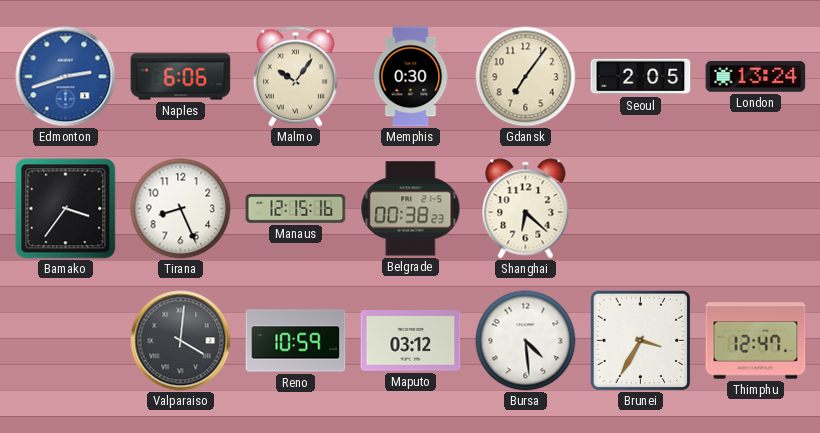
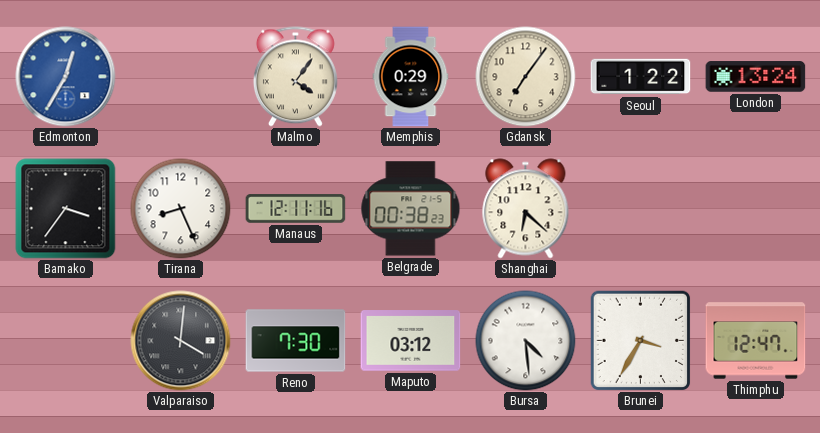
Edmonton: 2:42 -> 12:35
Naples: 6:06 -> none
Malmo: 10:06 -> 4:06
Memphis: 0:30 -> 0:29
Seoul: 2:05 -> 1:22
Manaus: 12:15 -> 12:11
Reno: 10:59 -> 7:30
